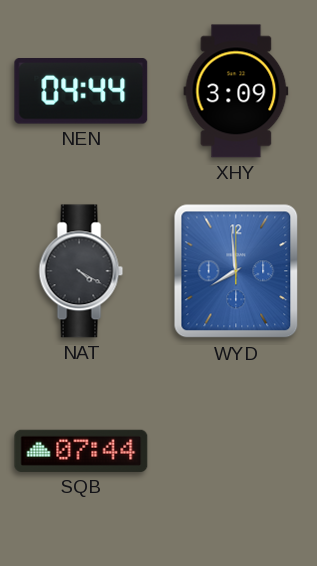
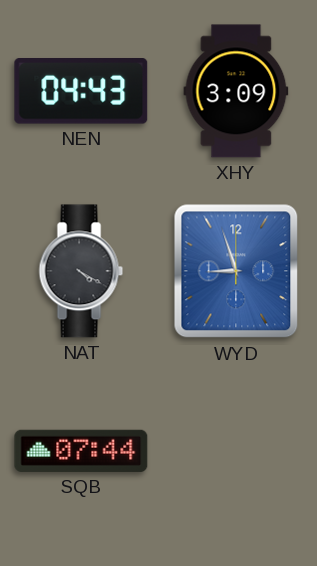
NEN: 04:44 -> 04:43
WYD: 7:59 -> 8:57
